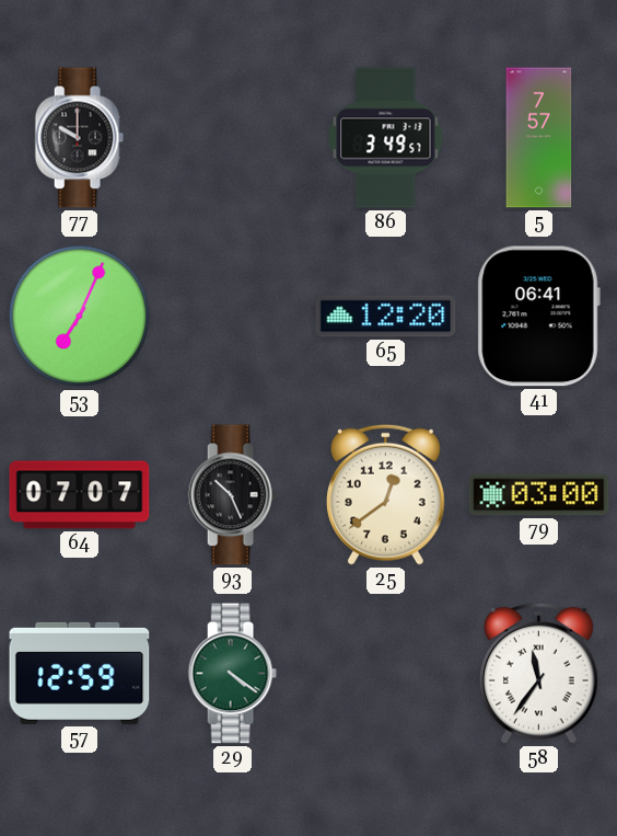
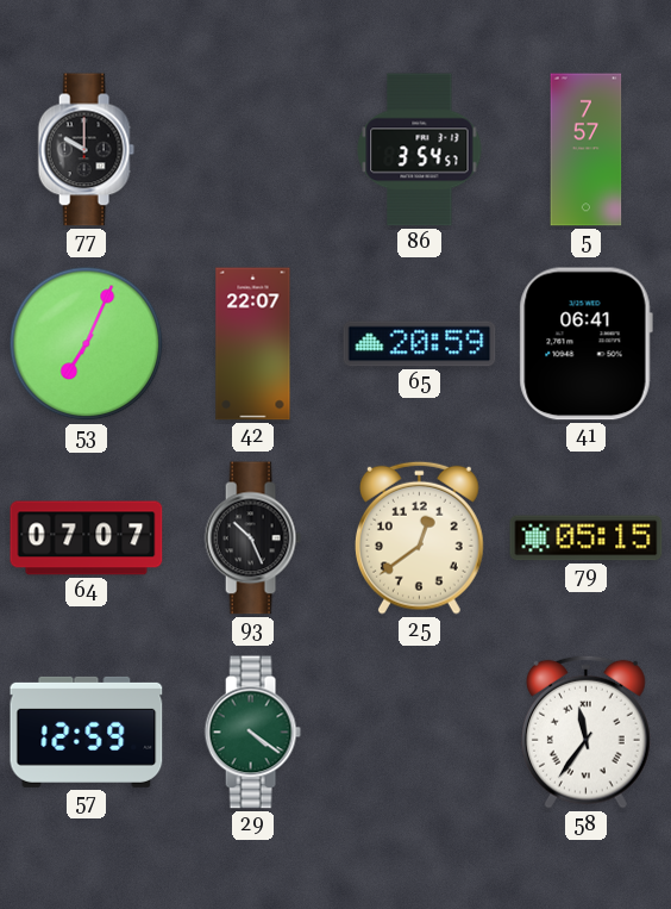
86: 3:49 -> 3:54
42: none -> 22:07
65: 12:20 -> 20:59
79: 03:00 -> 05:15
